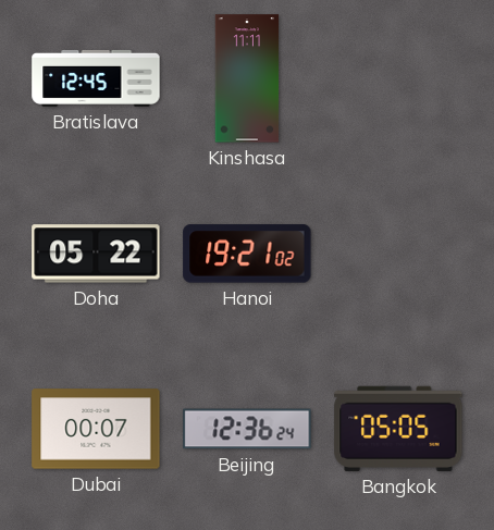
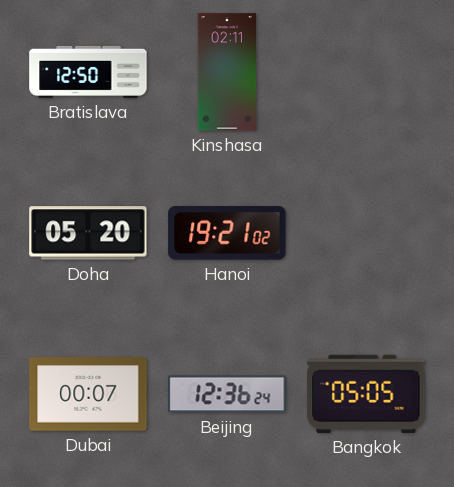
Bratislava: 12:45 -> 12:50
Kinshasa: 11:11 -> 02:11
Doha: 05:22 -> 05:20
